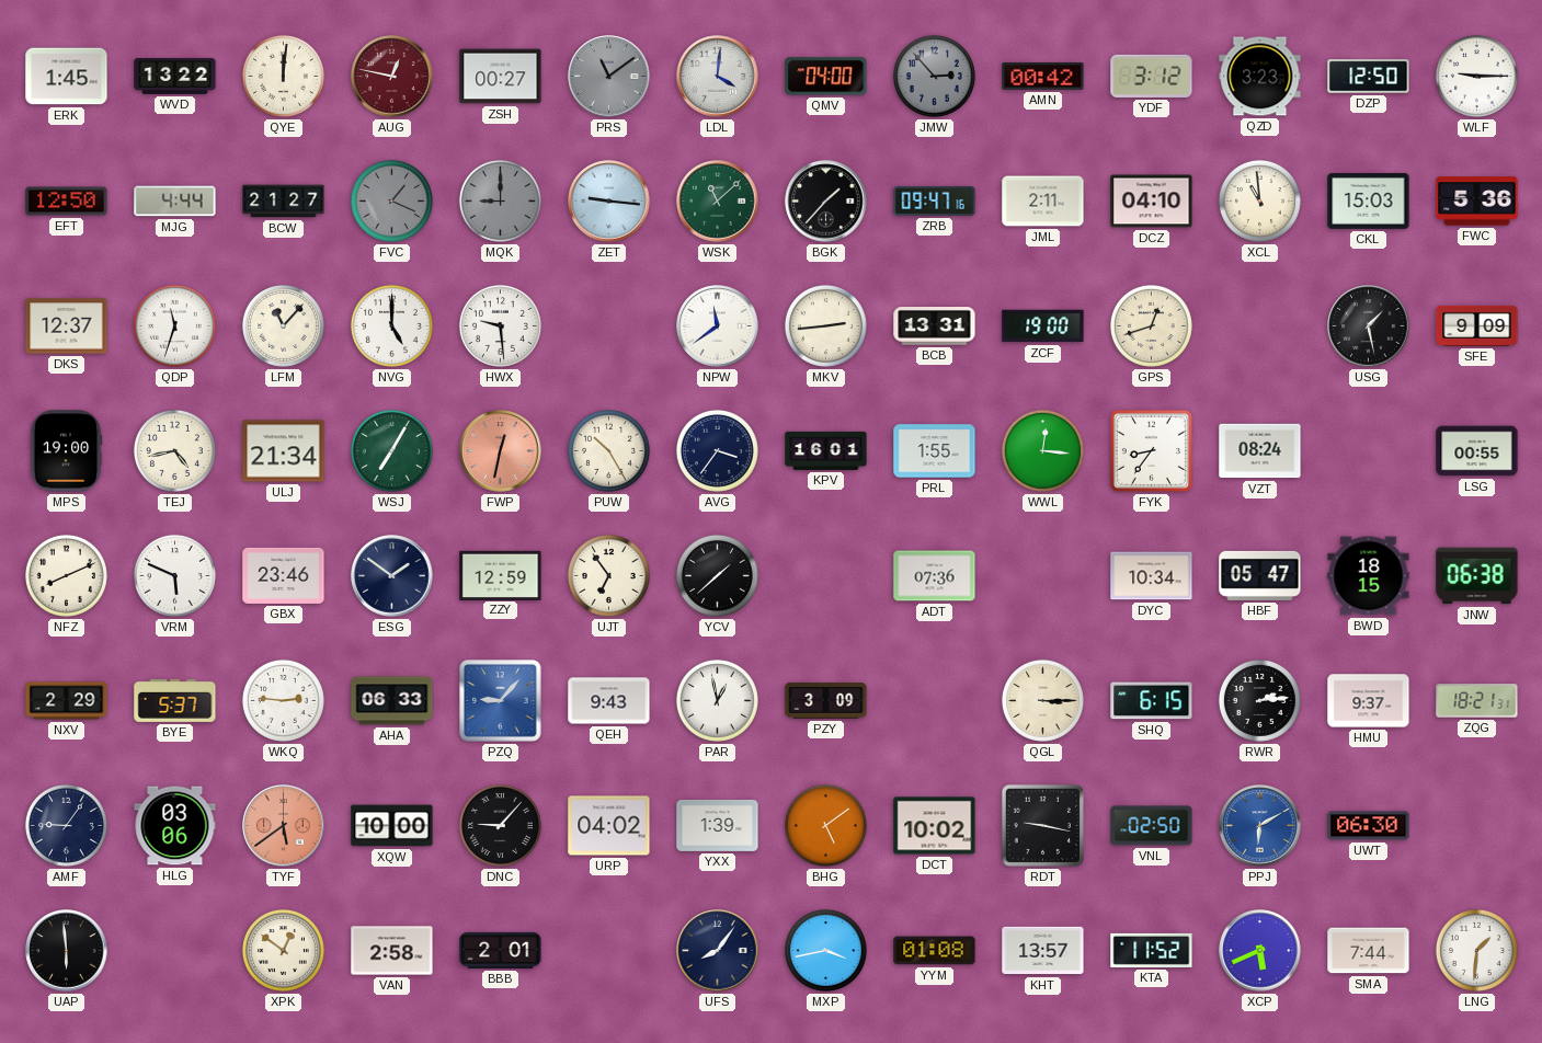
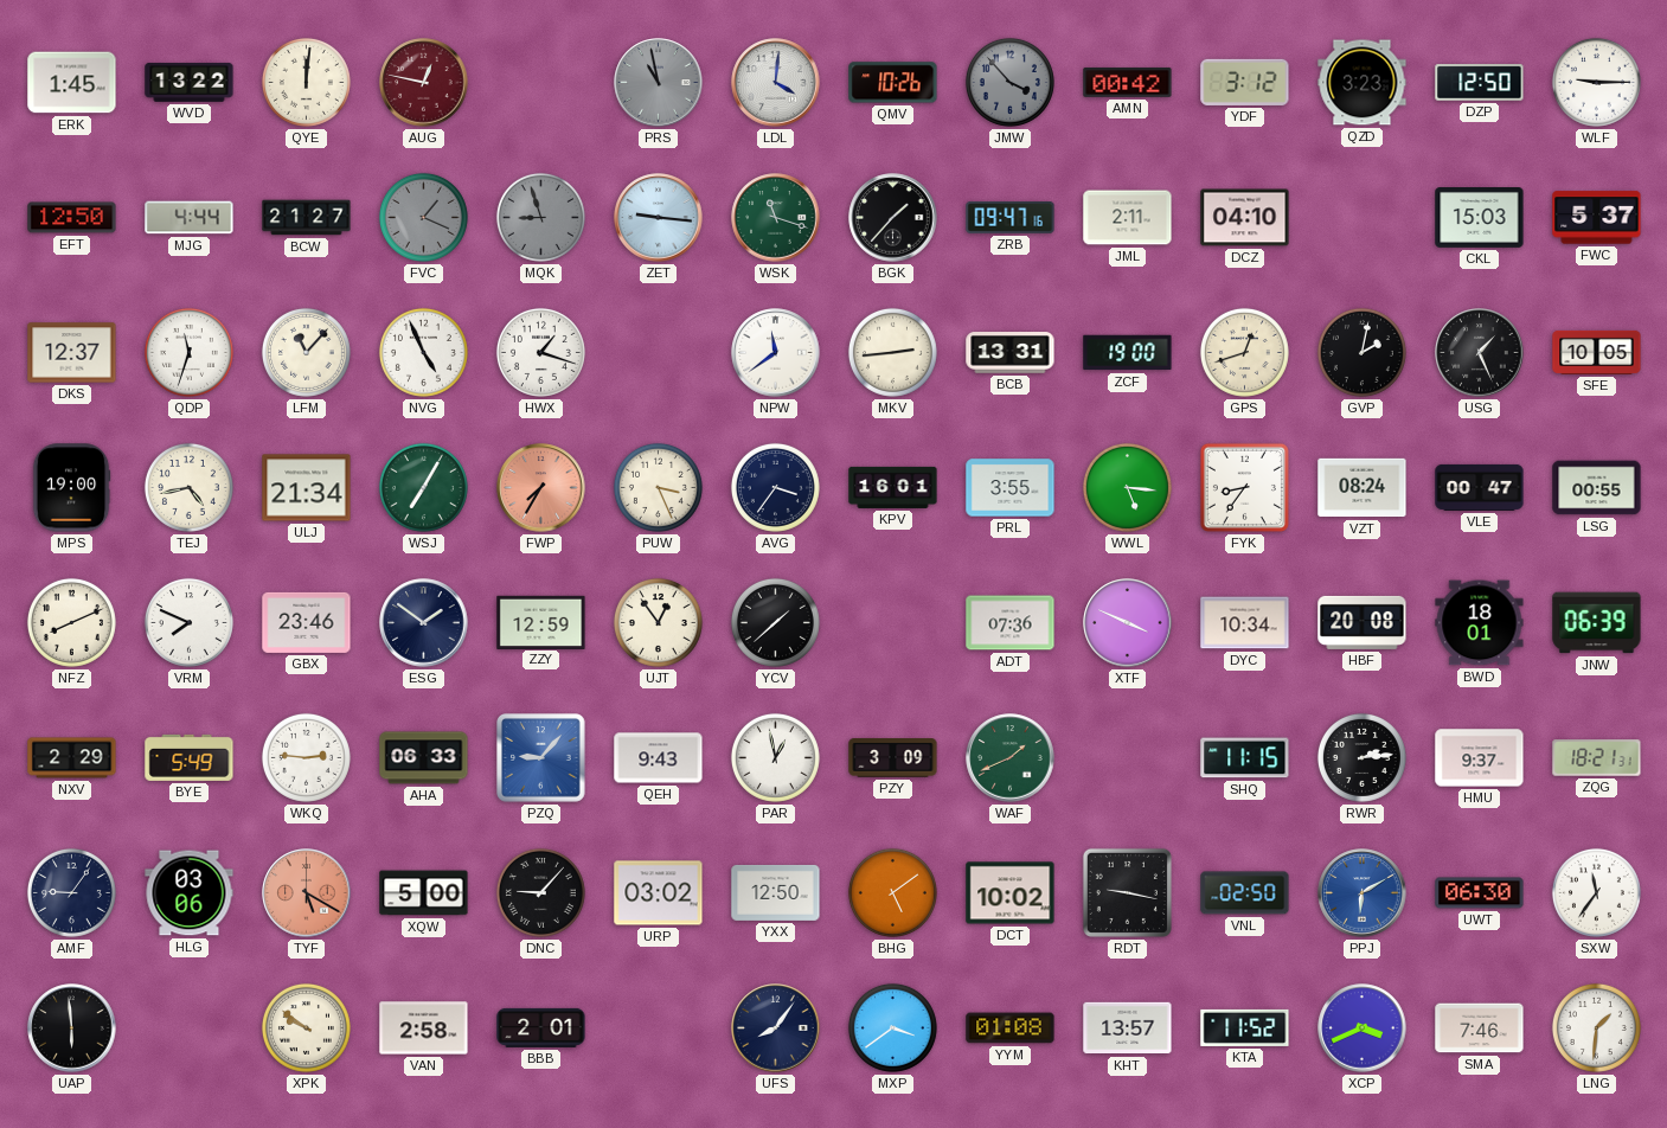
ZSH: 00:27 -> none
PRS: 11:09 -> 10:58
QMV: 04:00 -> 10:26
JMW: 2:53 -> 3:53
MQK: 9:00 -> 8:57
WSK: 11:08 -> 11:18
XCL: 10:59 -> none
FWC: 5:36 -> 5:37
NVG: 5:00 -> 4:56
HWX: 9:29 -> 1:18
GVP: none -> 2:02
USG: 1:28 -> 1:26
SFE: 9:09 -> 10:05
FWP: 12:32 -> 7:35
PUW: 10:25 -> 3:26
PRL: 1:55 -> 3:55
WWL: 12:16 -> 5:16
VLE: none -> 00:47
VRM: 5:49 -> 7:49
UJT: 6:54 -> 12:54
XTF: none -> 3:49
HBF: 05:47 -> 20:08
BWD: 18:15 -> 18:01
JNW: 06:38 -> 06:39
BYE: 5:37 -> 5:49
WAF: none -> 1:41
QGL: 3:15 -> none
SHQ: 6:15 -> 11:15
TYF: 5:39 -> 5:20
XQW: 10:00 -> 5:00
URP: 04:02 -> 03:02
YXX: 1:39 -> 12:50
SXW: none -> 11:36
XPK: 12:51 -> 9:51
MXP: 3:43 -> 3:39
XCP: 5:41 -> 3:41
SMA: 7:44 -> 7:46
